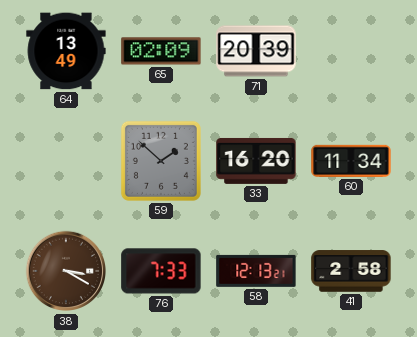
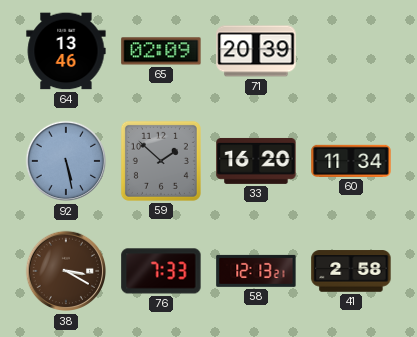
64: 13:49 -> 13:46
92: none -> 5:28
